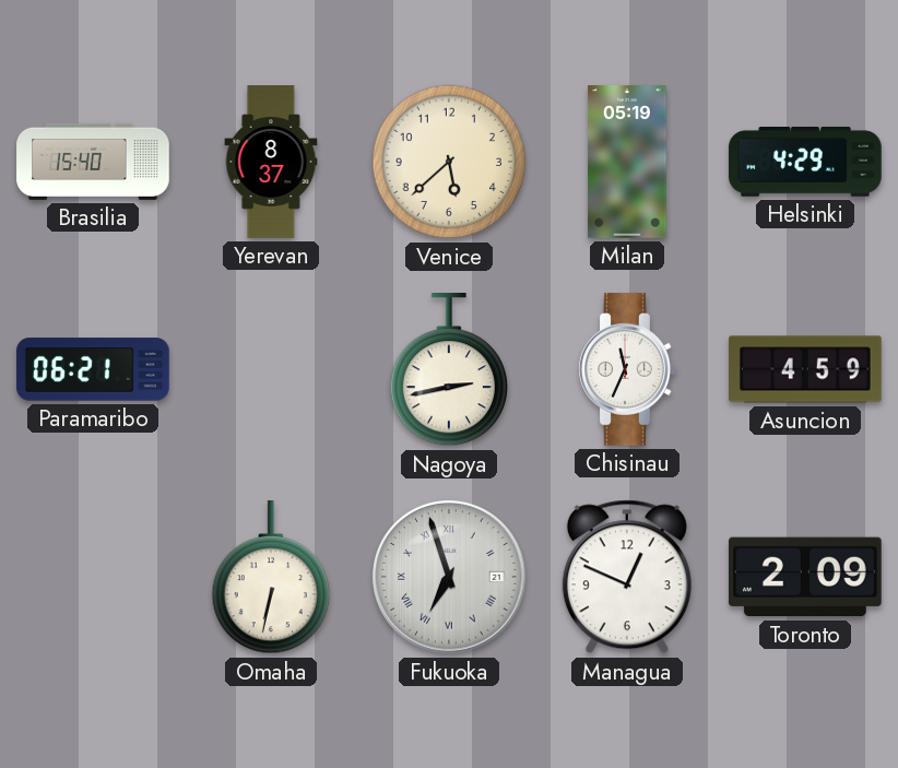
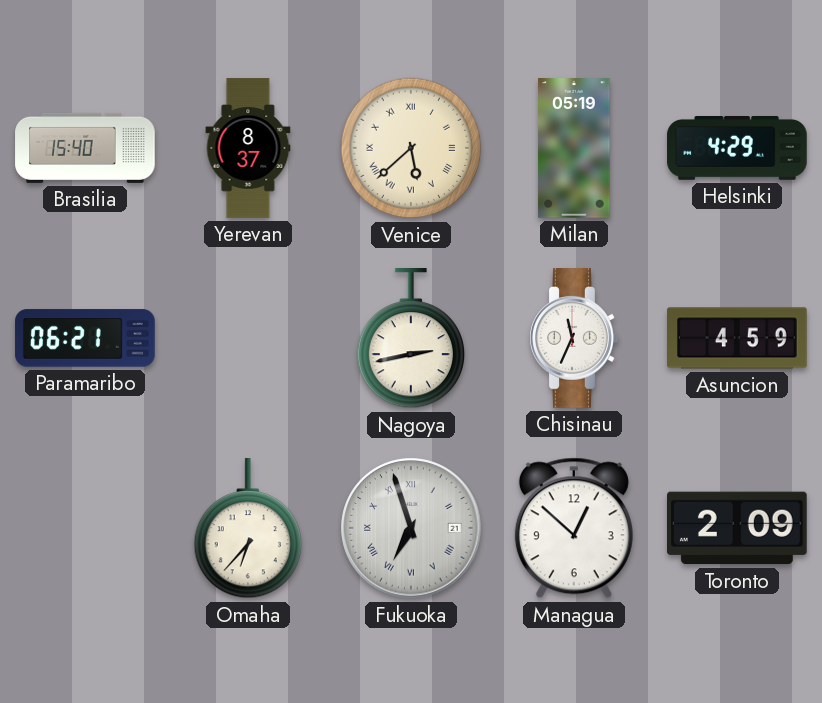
Venice numerals: Arabic -> Roman
Omaha: 6:32 -> 6:37
Managua: 12:49 -> 12:52
